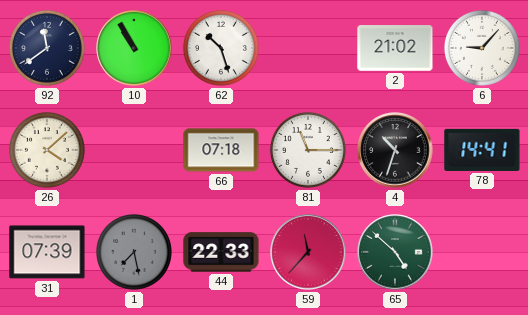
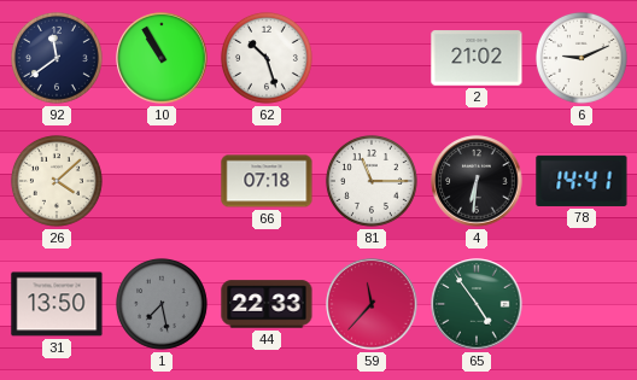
6: 9:07 -> 9:11
4: 10:33 -> 6:31
31: 07:39 -> 13:50
65: 4:52 -> 4:54
